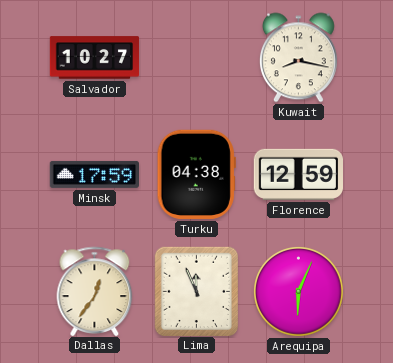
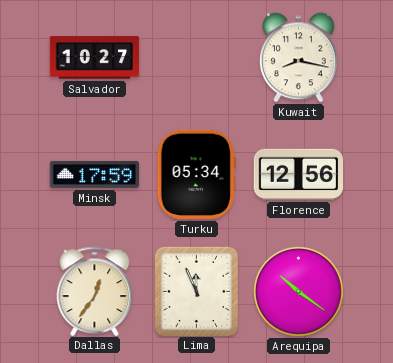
Turku: 04:38 -> 05:34
Florence: 12:59 -> 12:56
Arequipa: 6:04 -> 10:21
